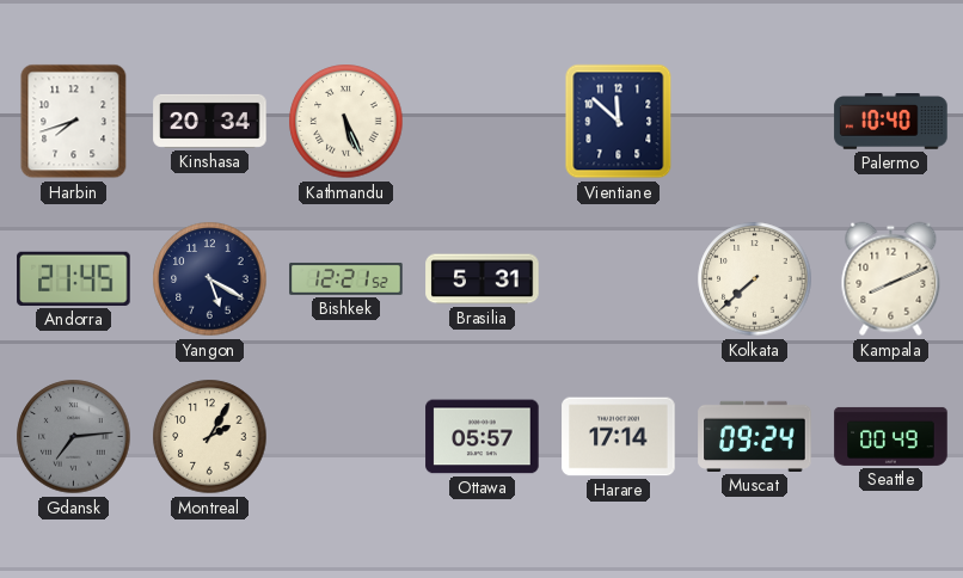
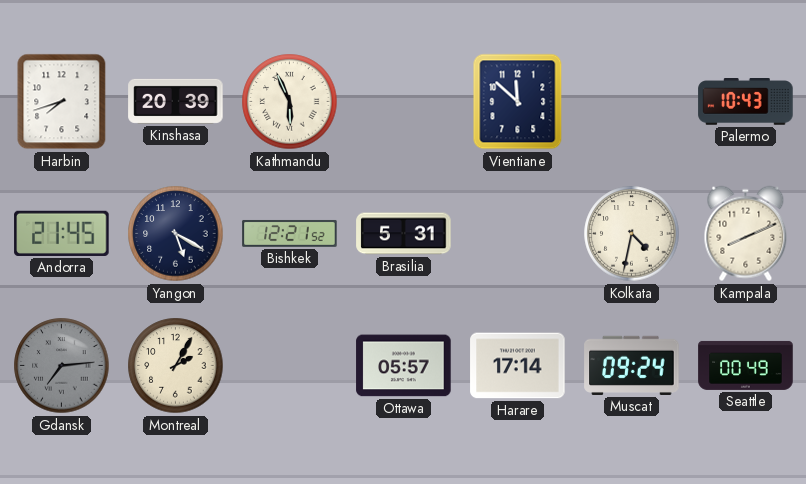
Kinshasa: 20:34 -> 20:39
Kathmandu: 5:26 -> 5:56
Palermo: 10:40 -> 10:43
Kolkata: 7:38 -> 4:32
